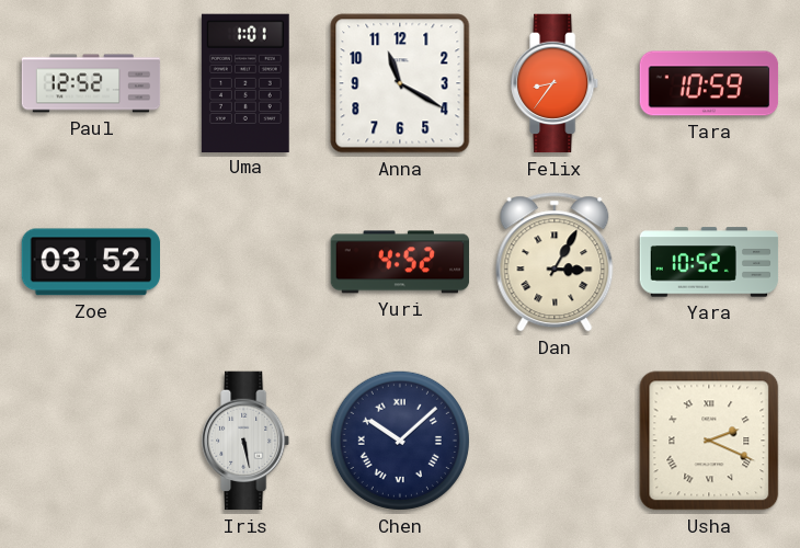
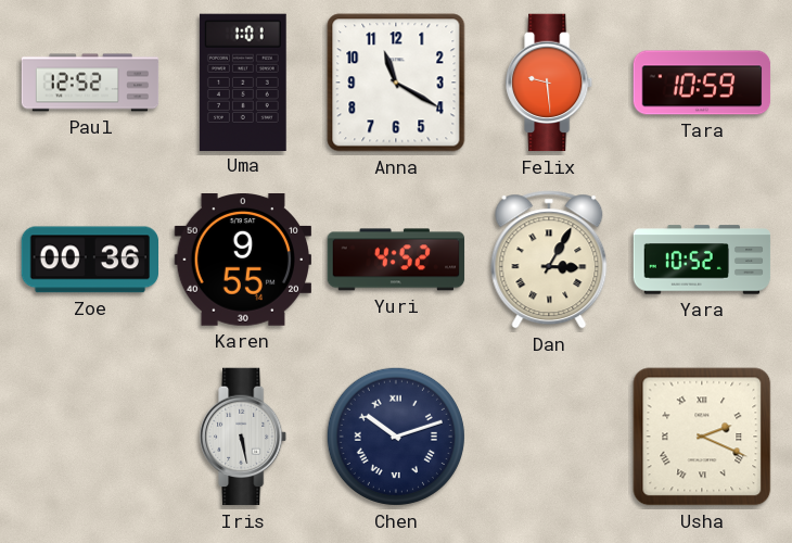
Felix: 8:36 -> 9:29
Zoe: 03:52 -> 00:36
Karen: none -> 9:55
Chen: 10:08 -> 10:12
